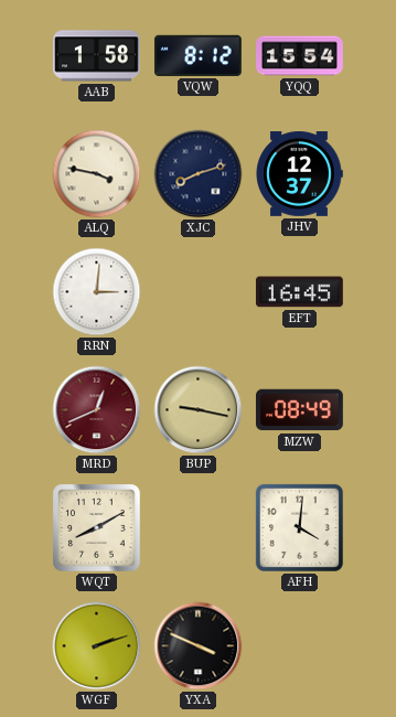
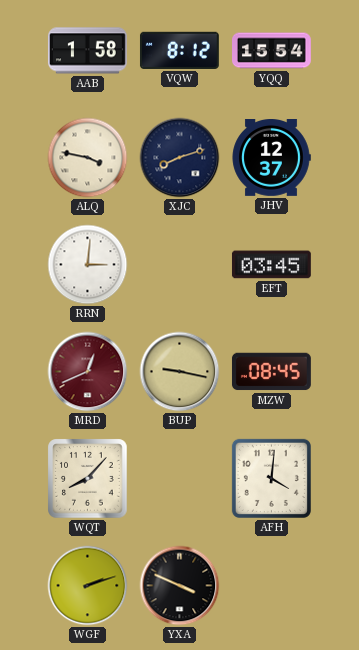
EFT: 16:45 -> 03:45
MZW: 08:49 -> 08:45
WQT: 8:10 -> 8:07
